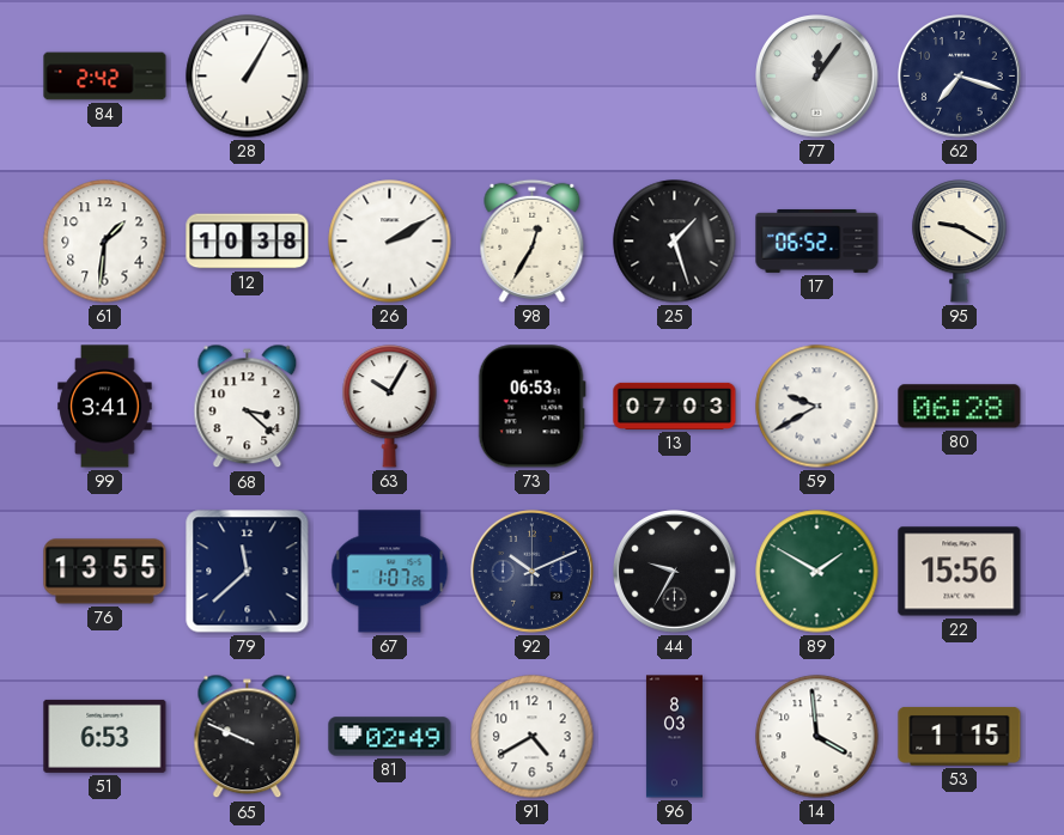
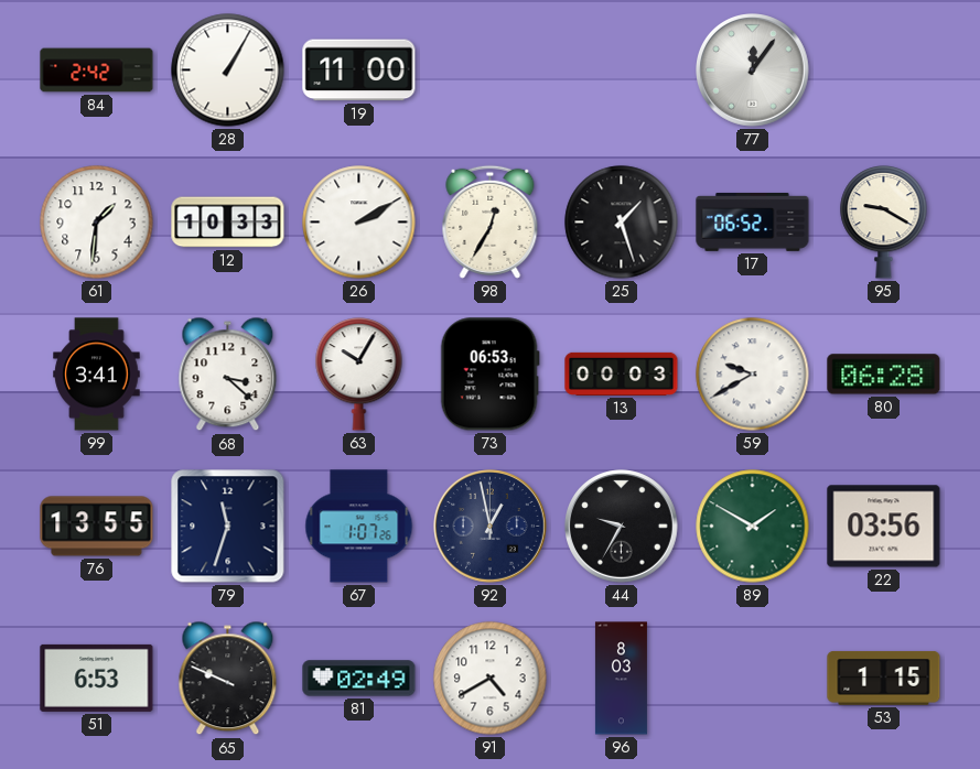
19: none -> 11:00
62: 7:18 -> none
12: 10:38 -> 10:33
13: 07:03 -> 00:03
79: 11:38 -> 11:33
92: 10:11 -> 12:58
22: 15:56 -> 03:56
14: 3:59 -> none
